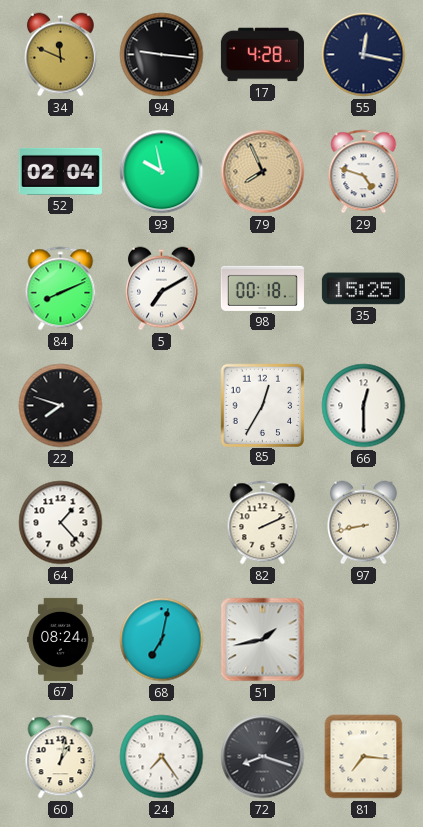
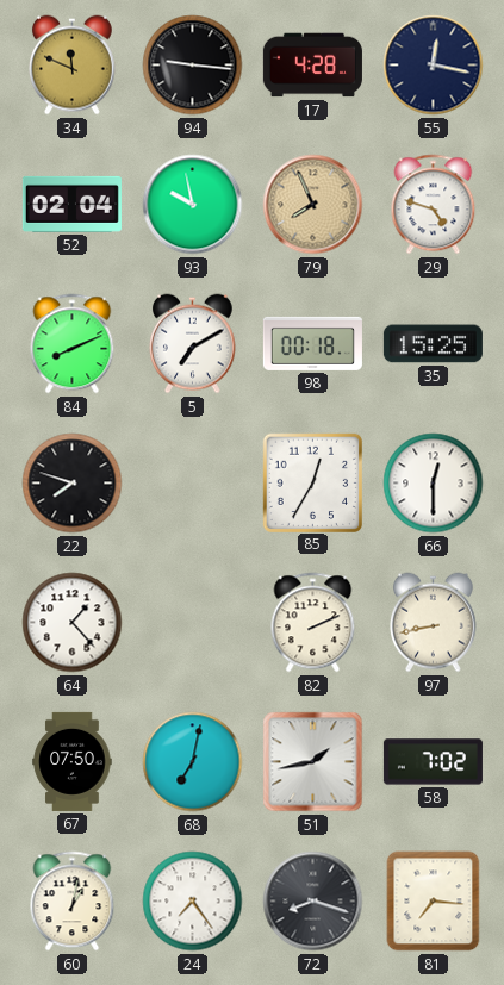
67: 08:24 -> 07:50
58: none -> 7:02
